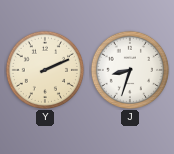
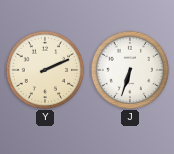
J: 8:33 -> 6:33
